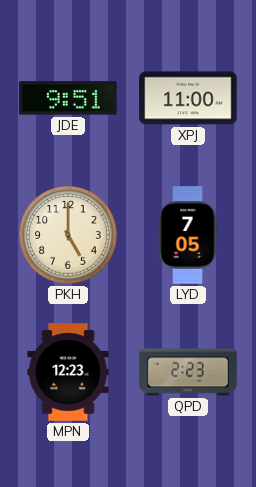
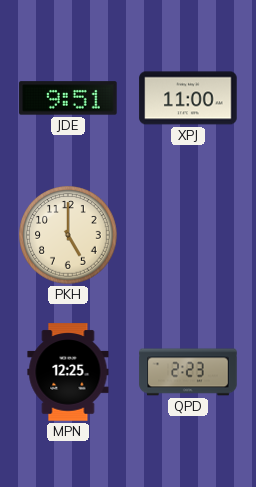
LYD: 7:05 -> none
MPN: 12:23 -> 12:25
